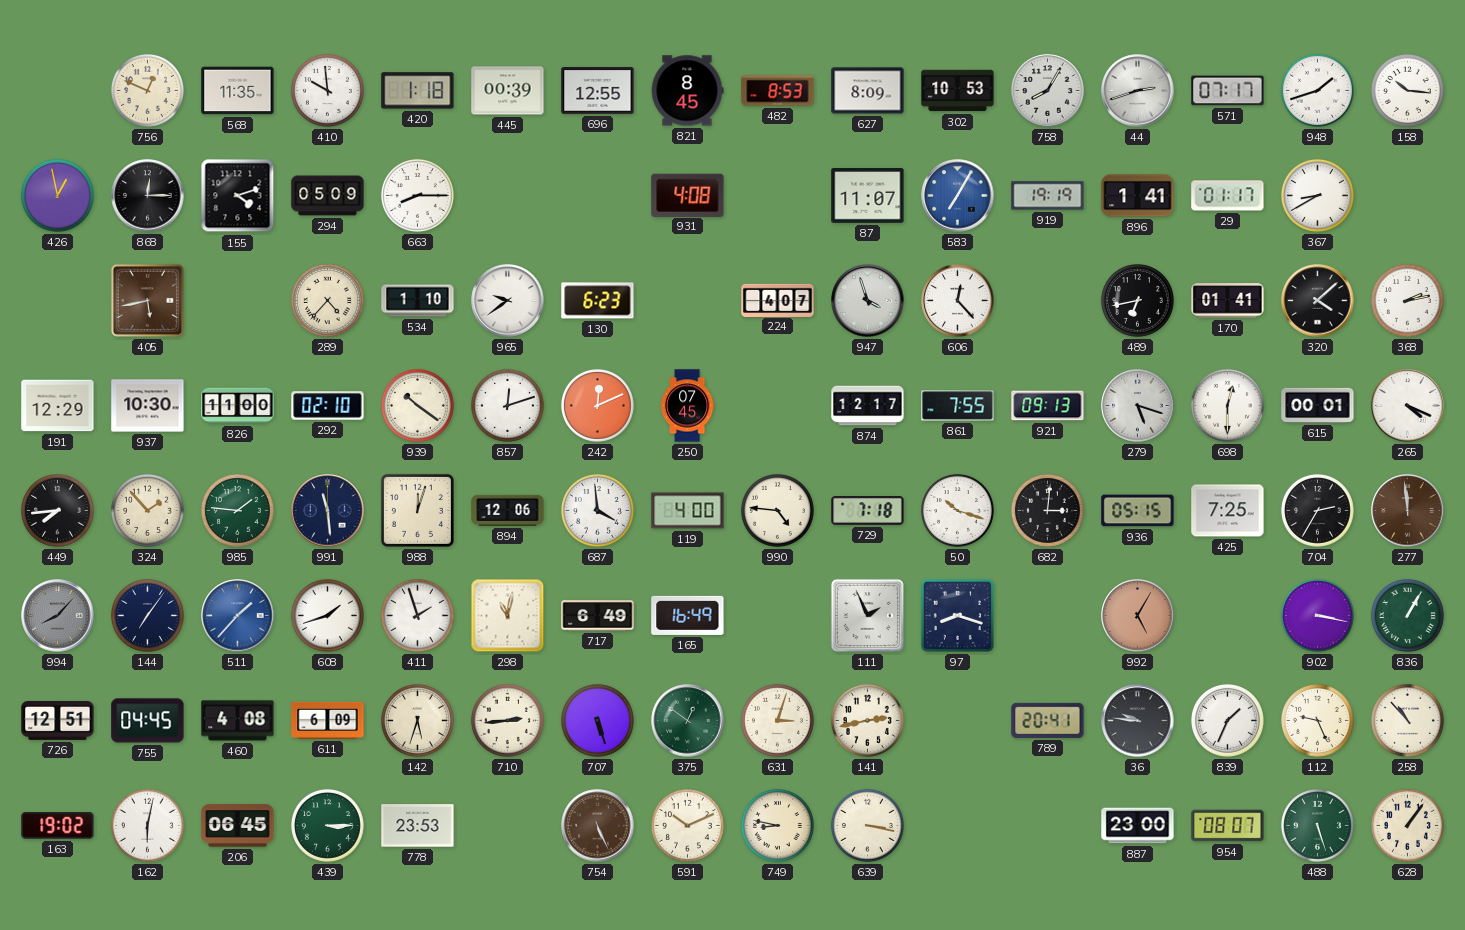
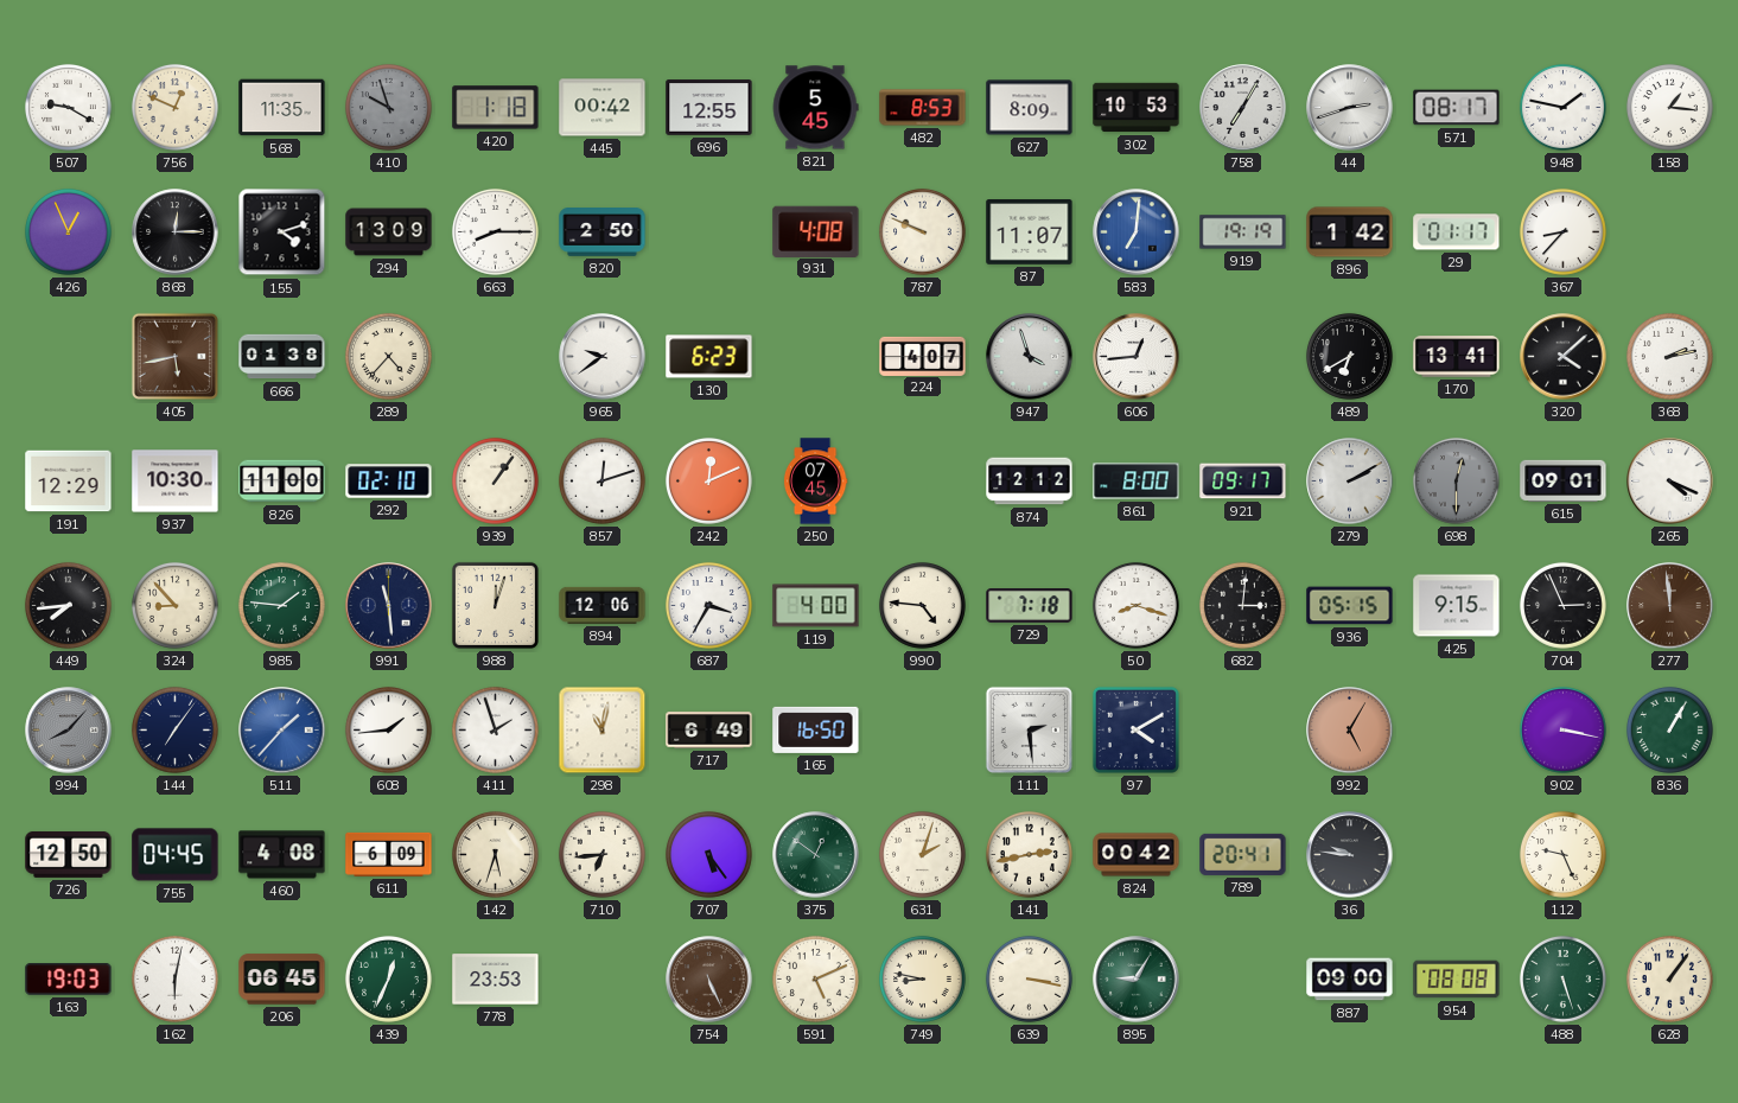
507: none -> 9:20
410: 9:59 -> 9:57
410 dial: white -> grey
445: 00:39 -> 00:42
821: 8:45 -> 5:45
758: 8:05 -> 7:05
571: 07:17 -> 08:17
948: 1:42 -> 1:47
158: 10:16 -> 1:16
426: 12:58 -> 12:56
294: 05:09 -> 13:09
820: none -> 2:50
787: none -> 9:49
583: 7:05 -> 7:01
896: 1:41 -> 1:42
367: 8:40 -> 8:37
666: none -> 01:38
534: 1:10 -> none
606: 12:23 -> 12:44
489: 6:43 -> 6:40
170: 01:41 -> 13:41
939: 10:21 -> 1:06
874: 12:17 -> 12:12
861: 7:55 -> 8:00
921: 09:13 -> 09:17
279: 5:18 -> 2:10
698 dial: white -> grey
615: 00:01 -> 09:01
324: 1:53 -> 8:53
687: 3:59 -> 3:35
50: 10:18 -> 8:18
425: 7:25 -> 9:15
704: 2:35 -> 2:56
608: 1:42 -> 1:44
165: 16:49 -> 16:50
111: 1:56 -> 2:29
97: 8:18 -> 4:10
726: 12:51 -> 12:50
710: 2:44 -> 6:44
707: 5:27 -> 5:24
631: 3:03 -> 2:03
824: none -> 00:42
839: 1:34 -> none
258: 10:53 -> none
163: 19:02 -> 19:03
439: 3:15 -> 12:34
591: 10:11 -> 5:11
895: none -> 9:05
887: 23:00 -> 09:00
954: 08:07 -> 08:08
